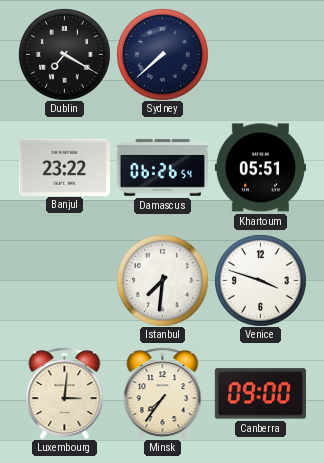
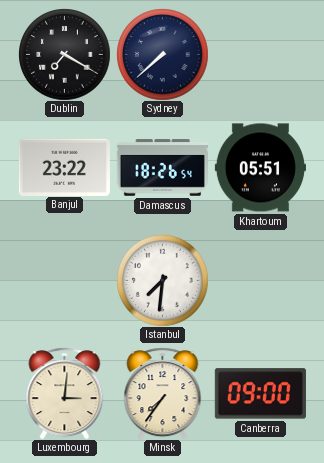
Damascus: 06:26 -> 18:26
Venice: 3:48 -> none
